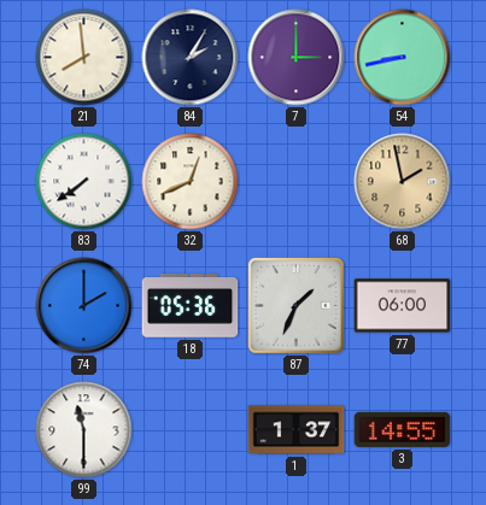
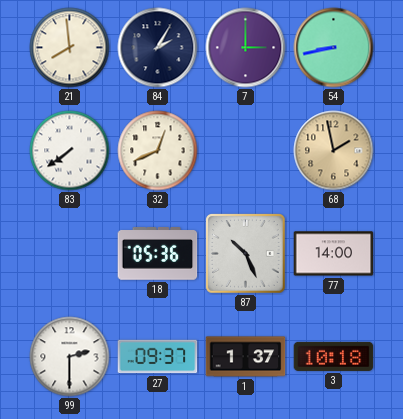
74: 2:00 -> none
87: 1:34 -> 10:26
77: 06:00 -> 14:00
99: 11:30 -> 2:30
27: none -> 09:37
3: 14:55 -> 10:18
